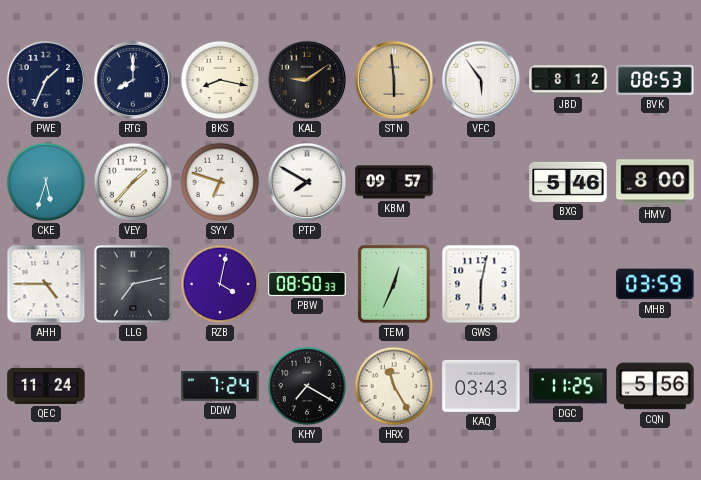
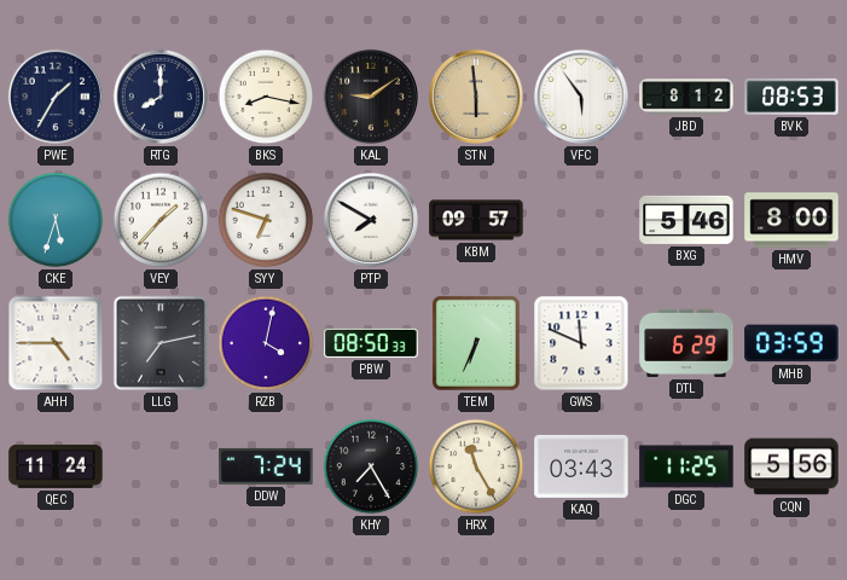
PWE: 1:34 -> 1:35
TEM: 12:34 -> 6:34
GWS: 6:02 -> 11:49
DTL: none -> 6:29
KHY: 7:20 -> 7:25
